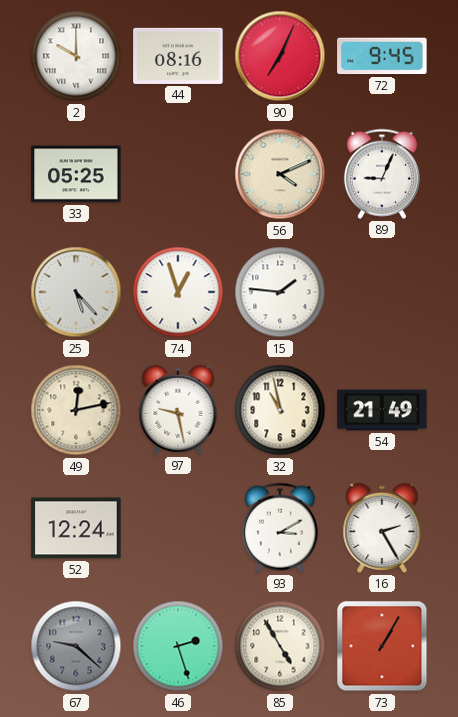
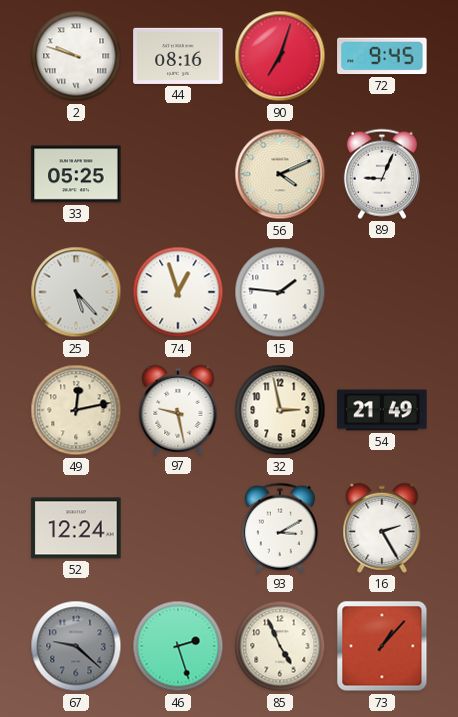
2: 10:00 -> 9:48
90: 7:04 -> 7:03
32: 10:58 -> 2:58
85: 4:55 -> 4:56
73: 1:05 -> 1:07
